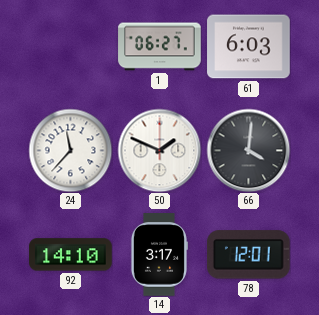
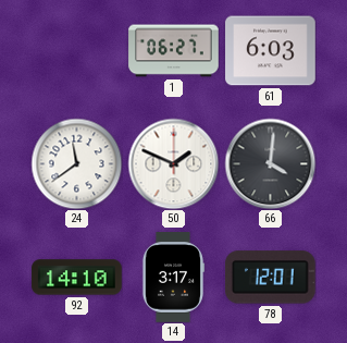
24: 11:37 -> 11:39
